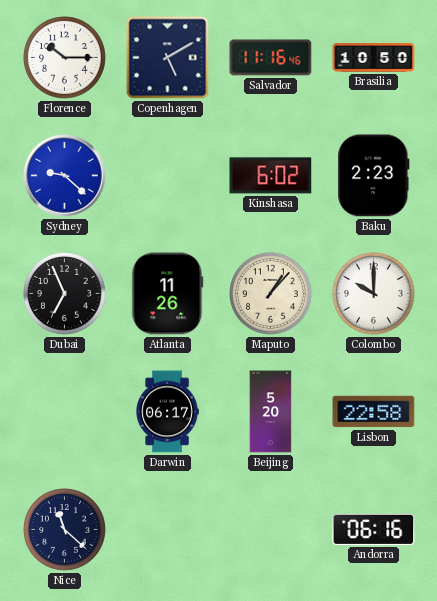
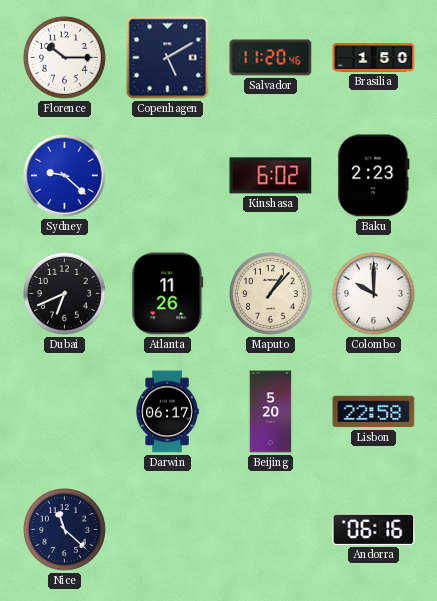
Salvador: 11:16 -> 11:20
Brasilia: 10:50 -> 1:50
Dubai: 6:56 -> 6:41
